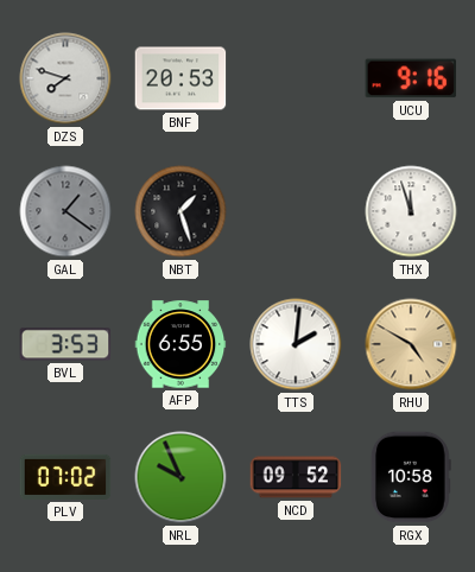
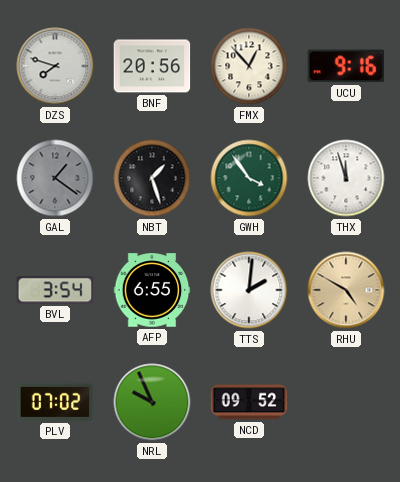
BNF: 20:53 -> 20:56
FMX: none -> 12:53
GWH: none -> 3:54
BVL: 3:53 -> 3:54
RGX: 10:58 -> none
